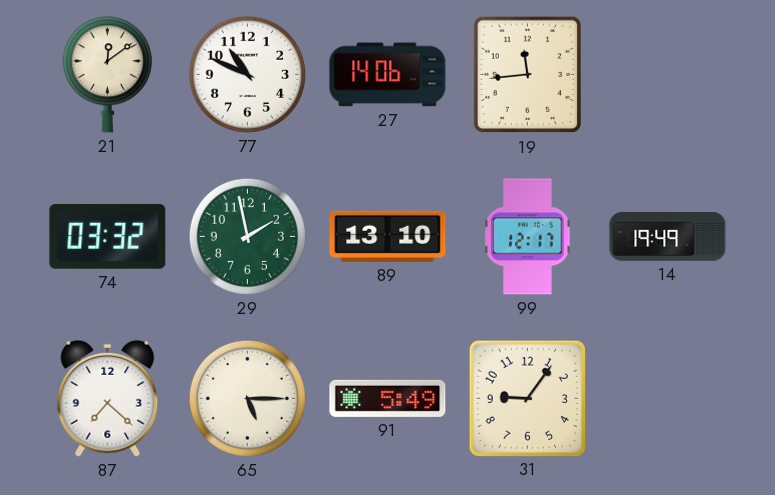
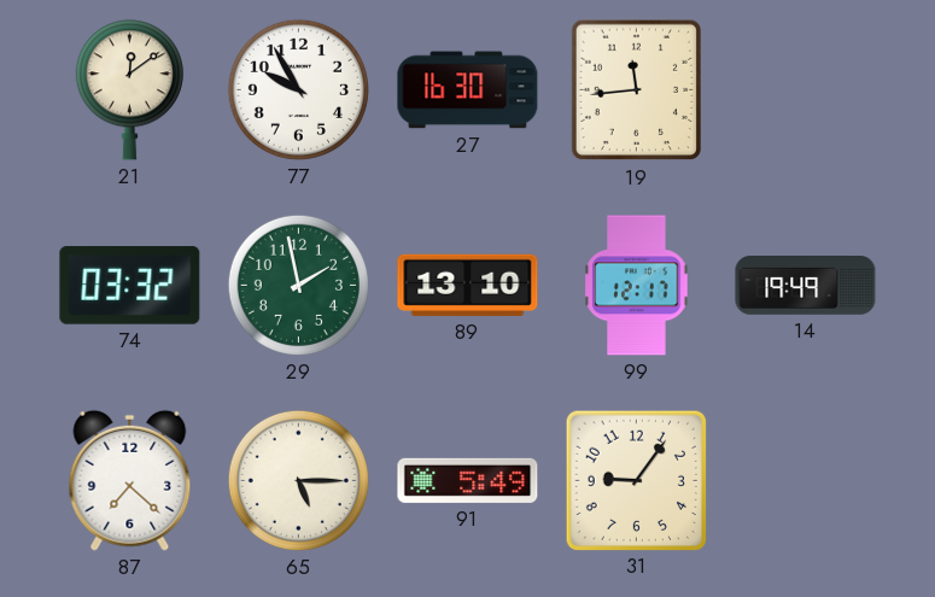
77: 10:49 -> 9:55
27: 14:06 -> 16:30
